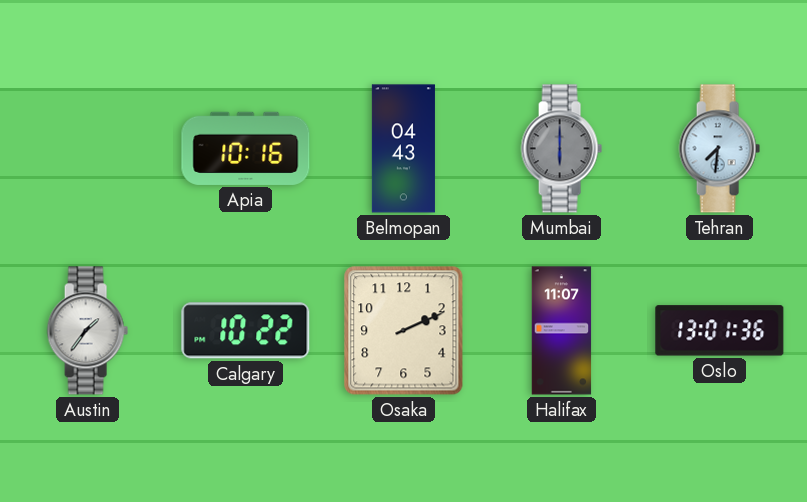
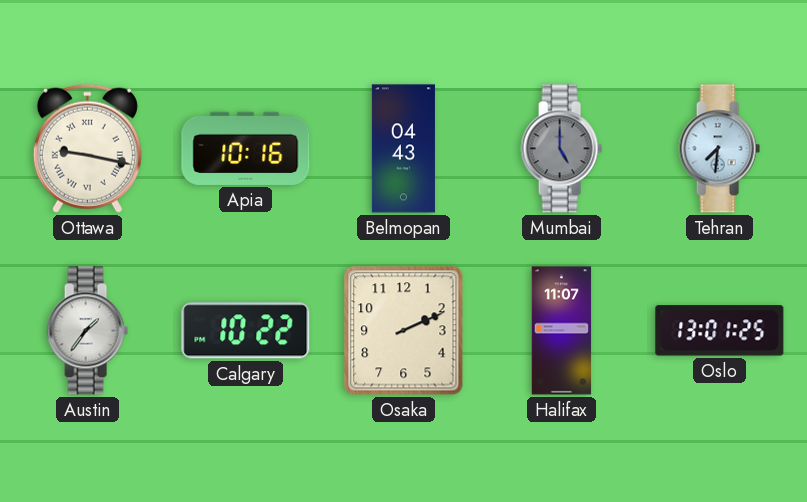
Ottawa: none -> 9:17
Mumbai: 6:00 -> 5:00
Oslo: 13:01:36 -> 13:01:25
